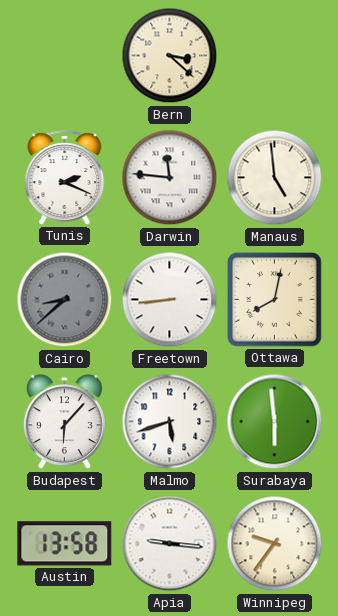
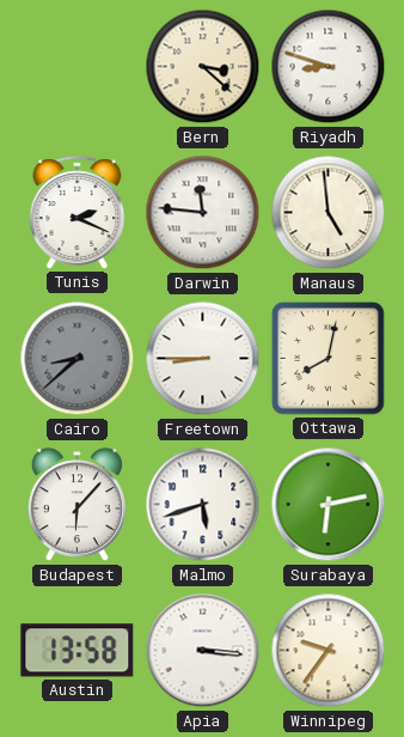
Riyadh: none -> 8:48
Freetown: 8:44 -> 8:45
Surabaya: 5:59 -> 6:13
Apia: 9:16 -> 3:16
